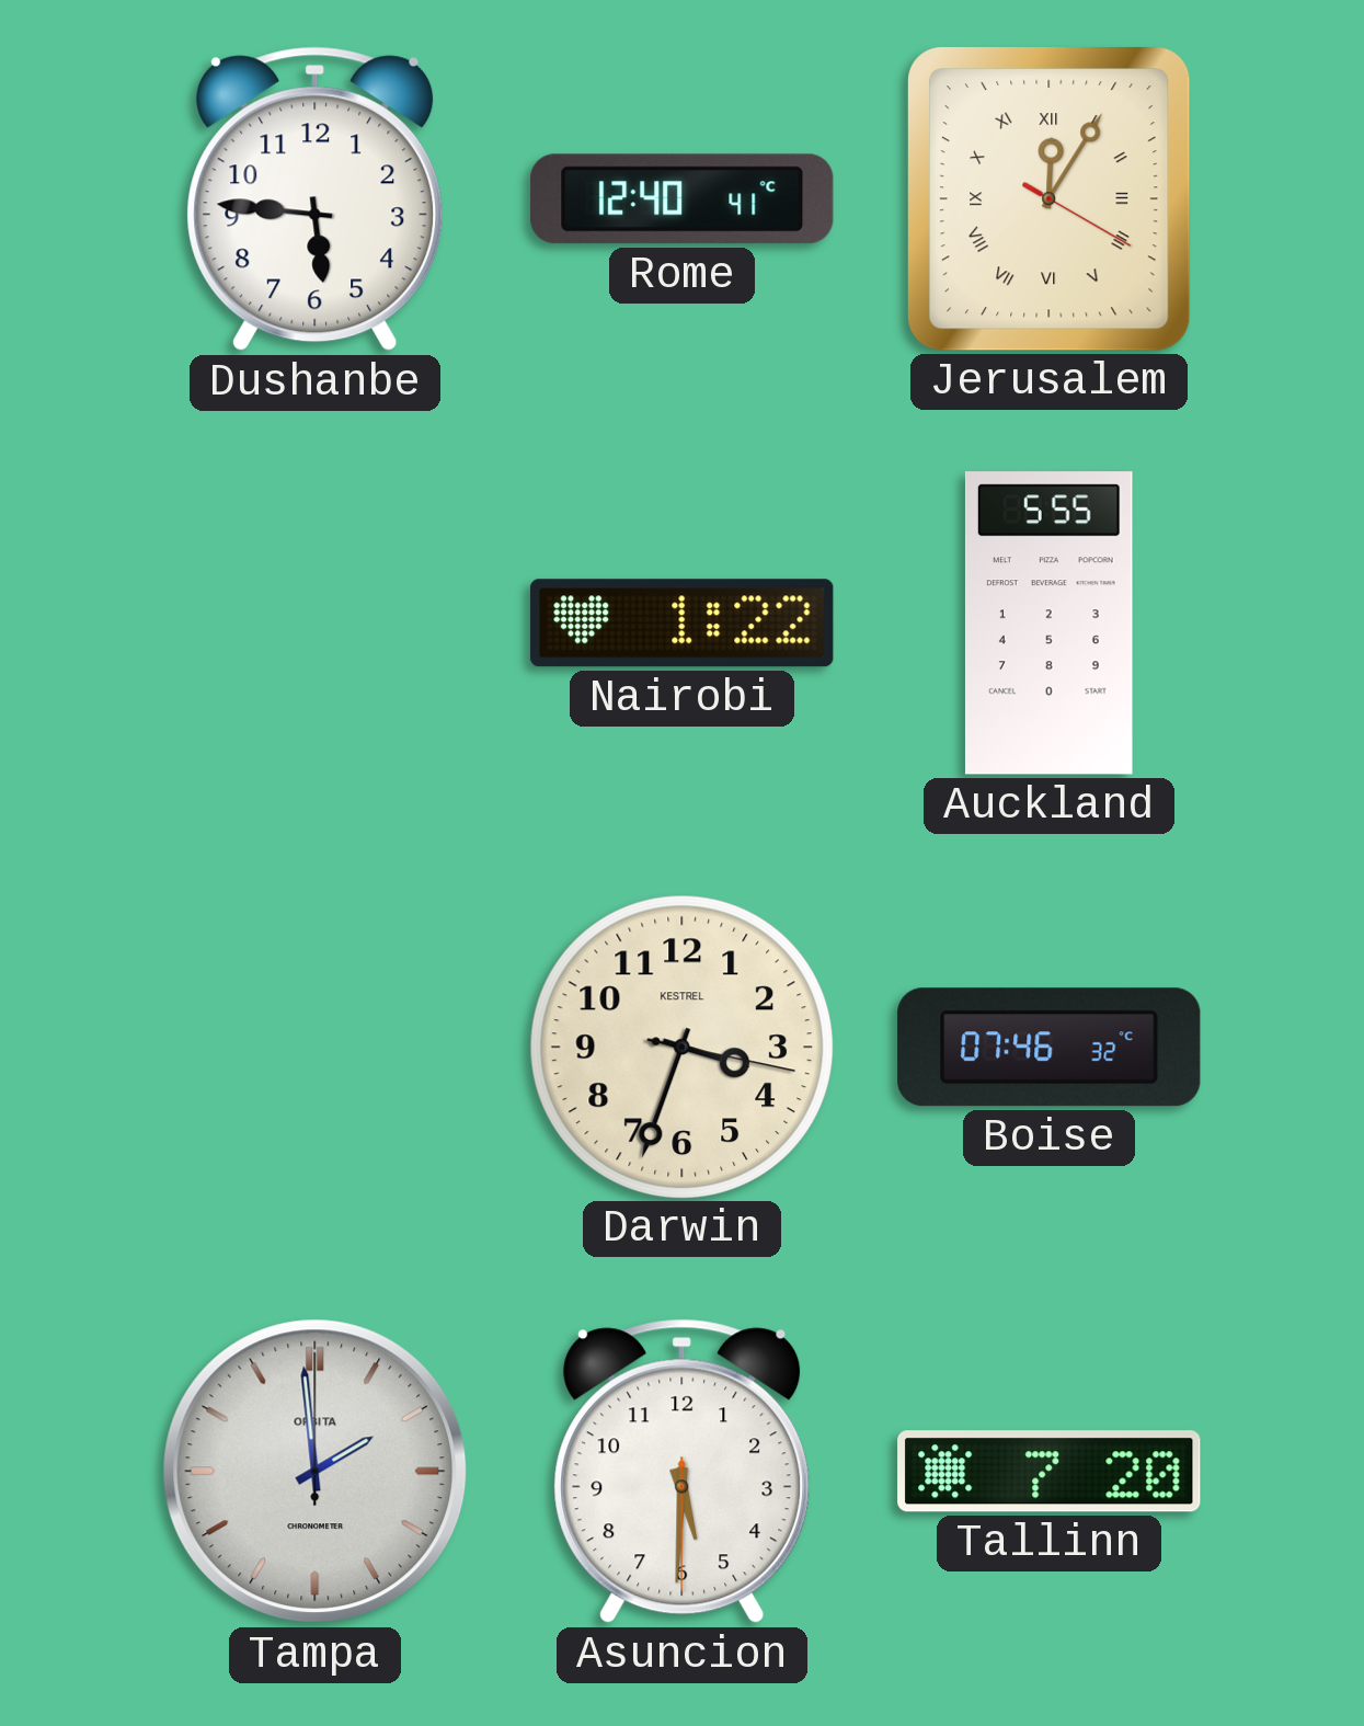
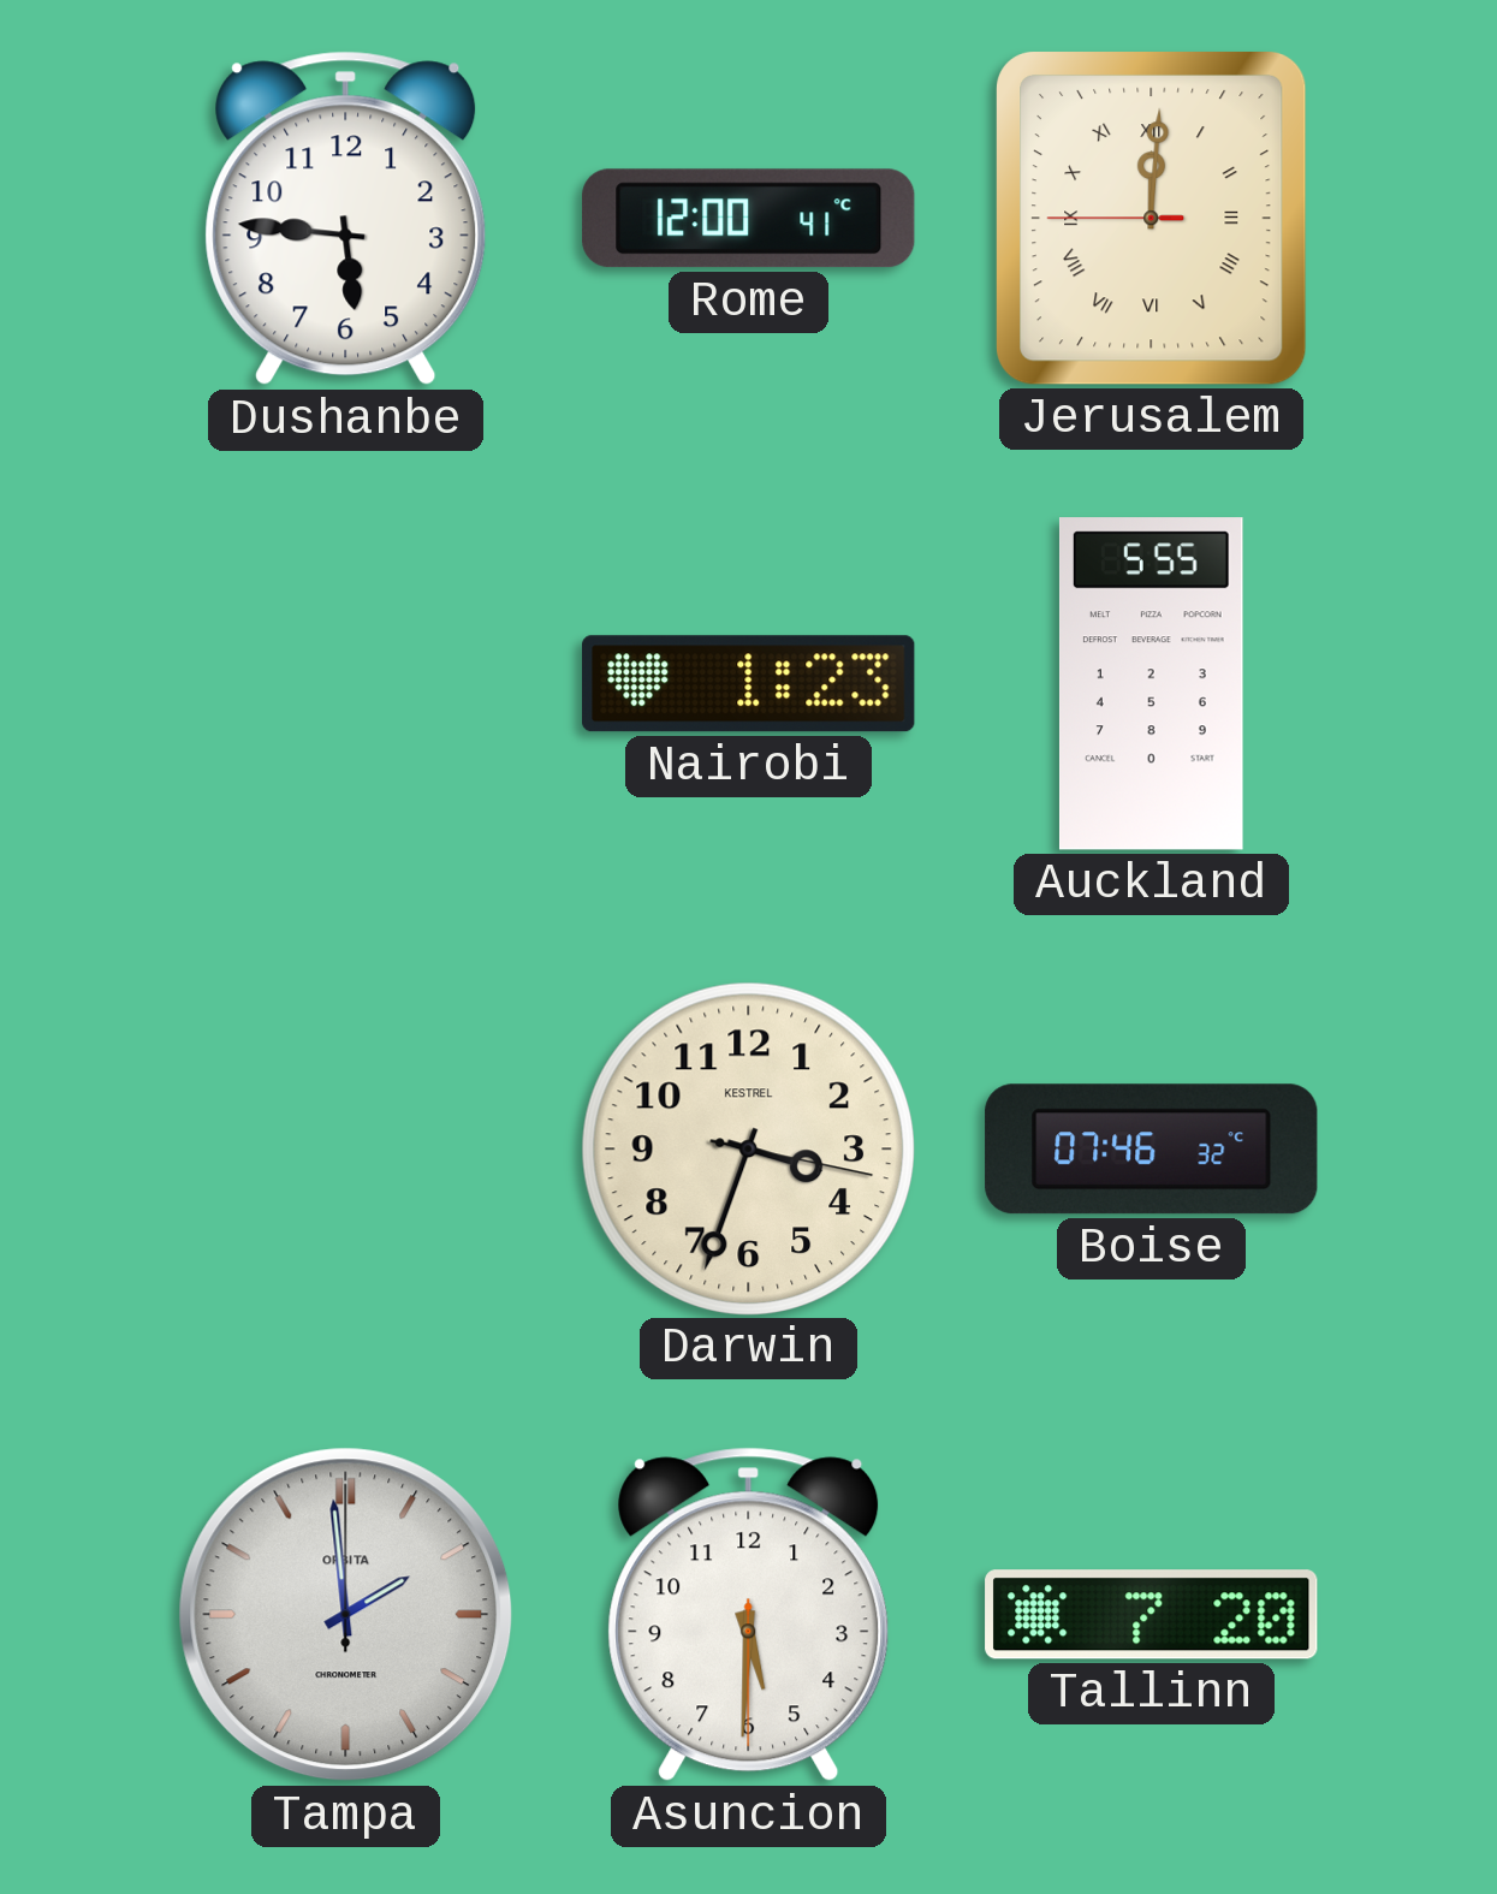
Rome: 12:40 -> 12:00
Jerusalem: 12:05 -> 12:00
Nairobi: 1:22 -> 1:23
